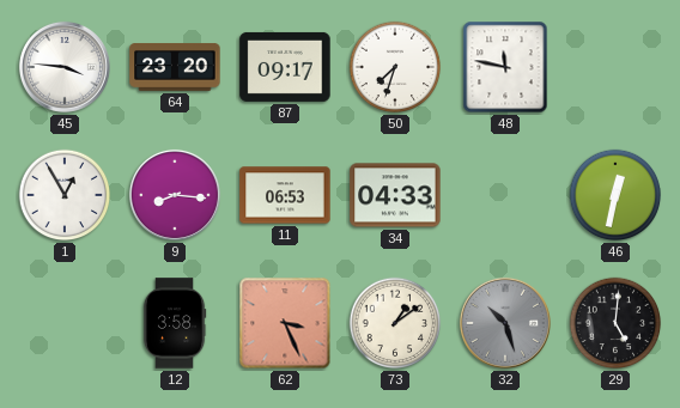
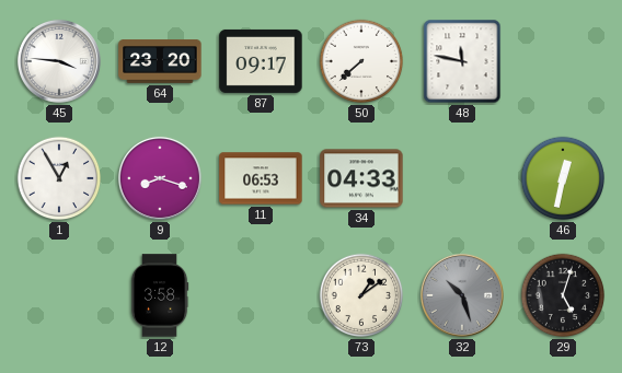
50: 7:33 -> 7:38
9: 8:16 -> 8:18
62: 3:26 -> none
29: 5:01 -> 5:03
